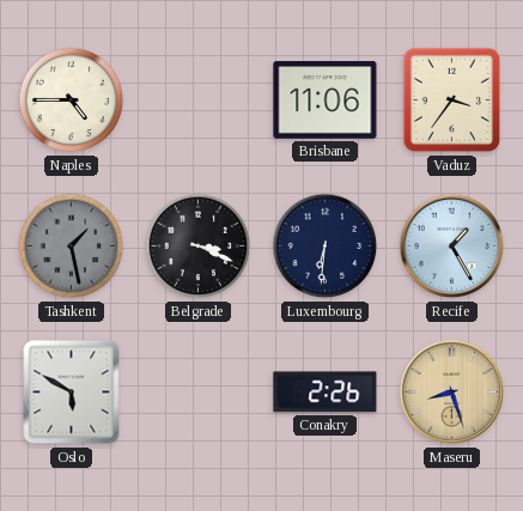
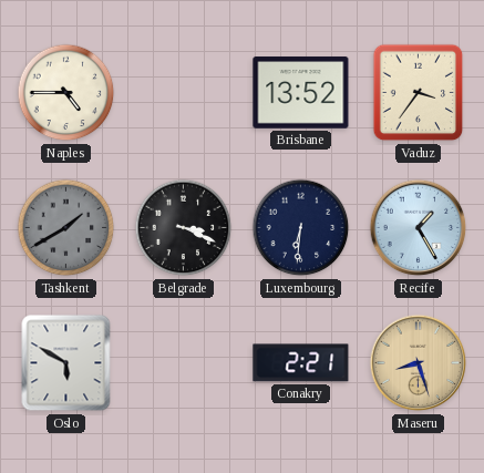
Brisbane: 11:06 -> 13:52
Tashkent: 1:28 -> 1:40
Conakry: 2:26 -> 2:21
